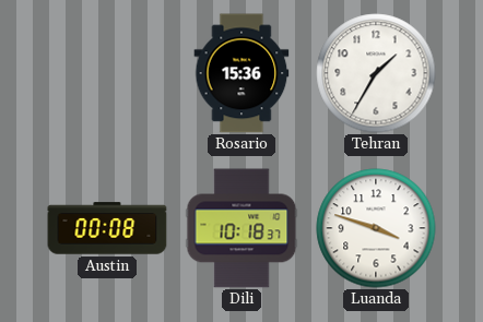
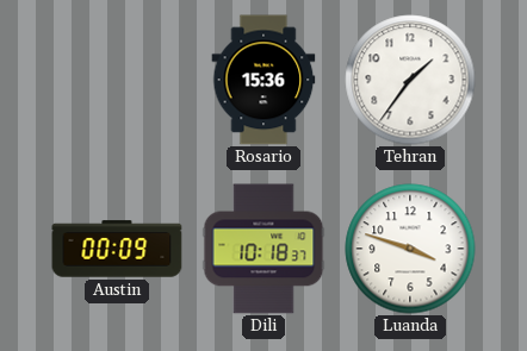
Tehran: 1:35 -> 1:36
Austin: 00:08 -> 00:09
